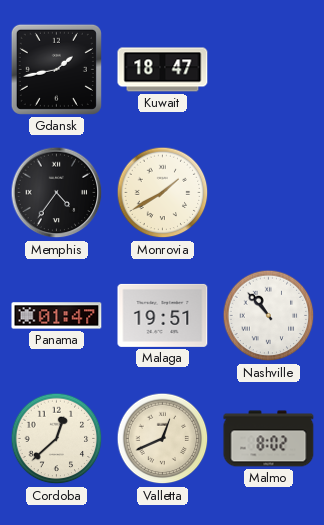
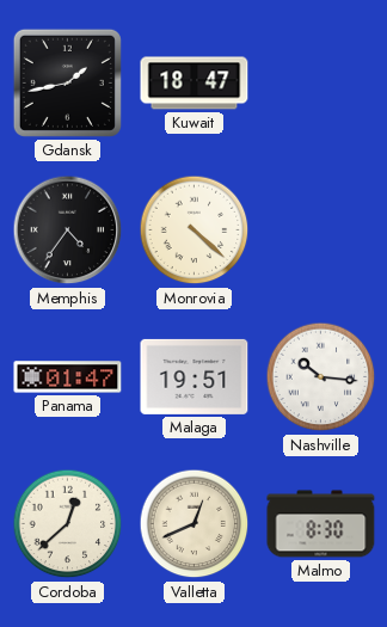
Monrovia: 1:40 -> 4:22
Nashville: 10:53 -> 10:16
Malmo: 8:02 -> 8:30
